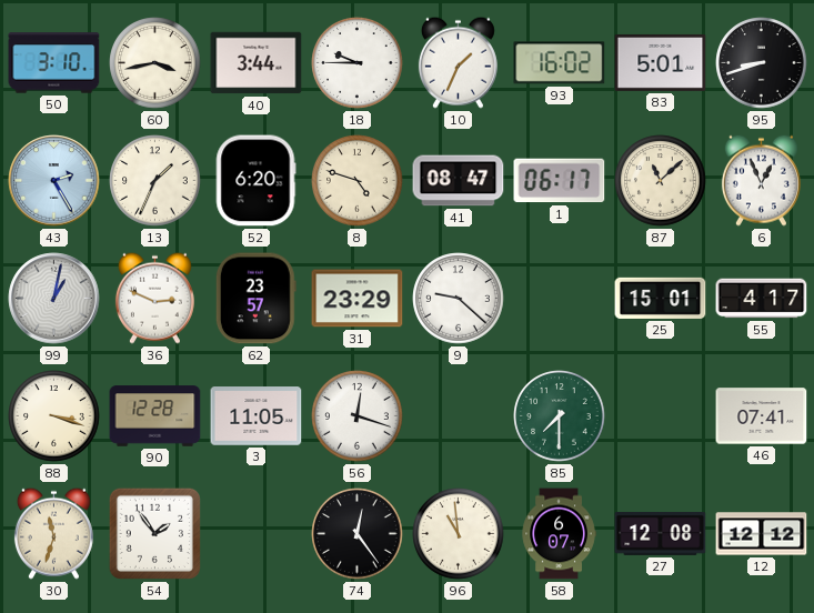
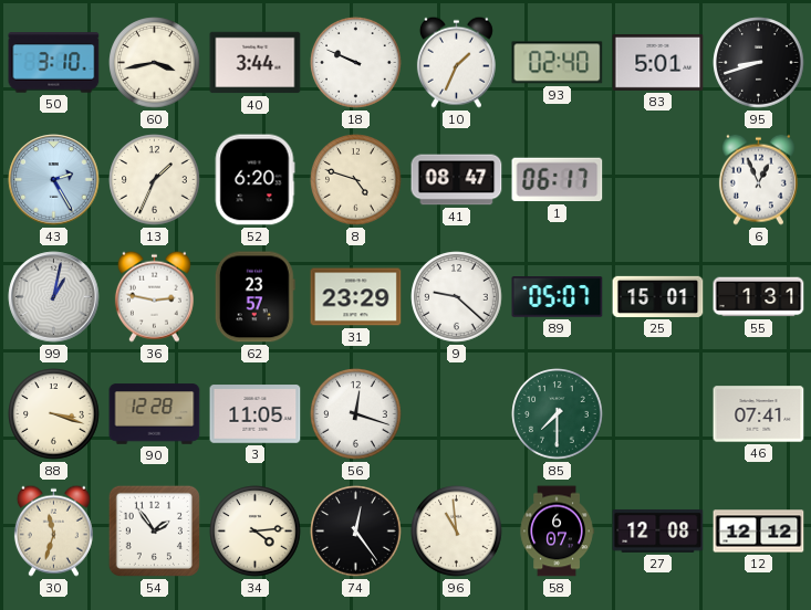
18: 9:45 -> 9:49
93: 16:02 -> 02:40
87: 11:08 -> none
36: 2:49 -> 2:47
89: none -> 05:07
55: 4:17 -> 1:31
34: none -> 4:14
